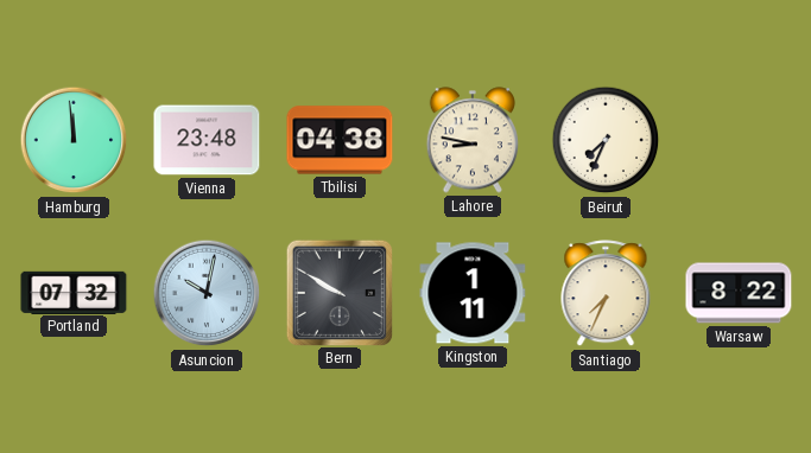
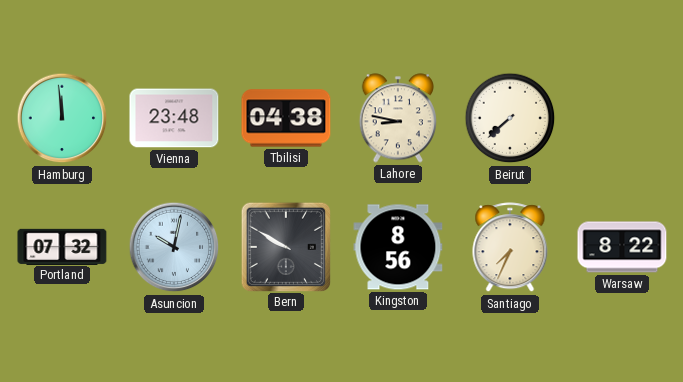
Beirut: 7:34 -> 7:38
Kingston: 1:11 -> 8:56
